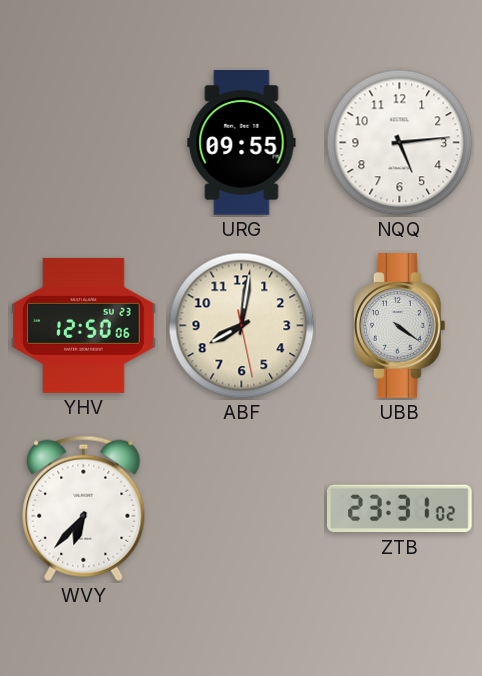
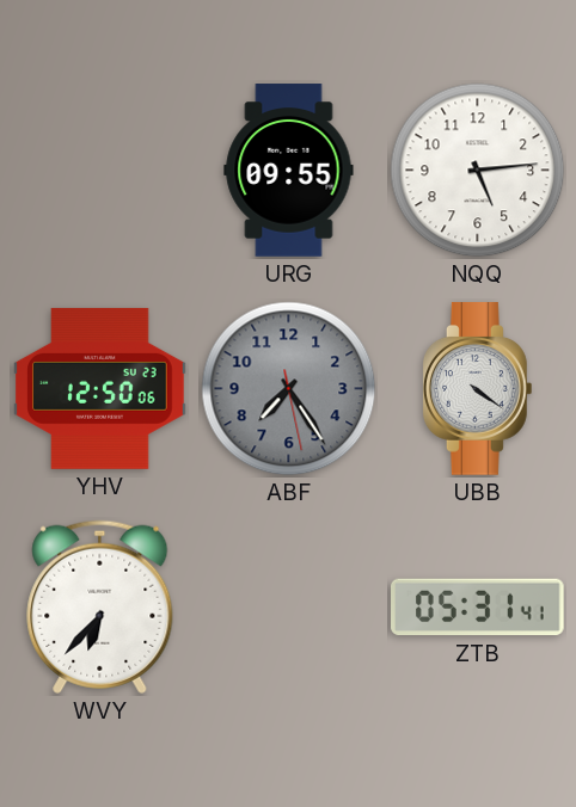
ABF: 8:01 -> 7:24
ABF dial: cream -> grey
ZTB: 23:31 -> 05:31
